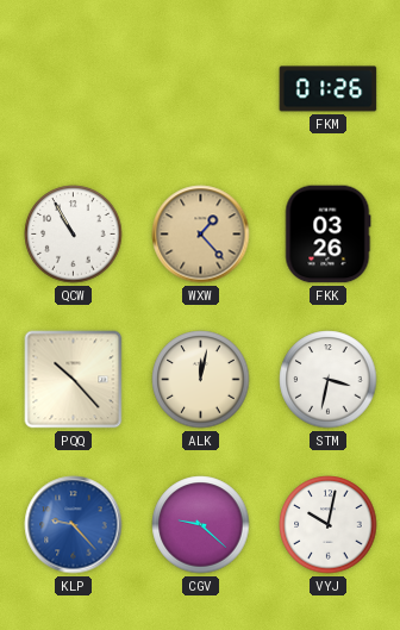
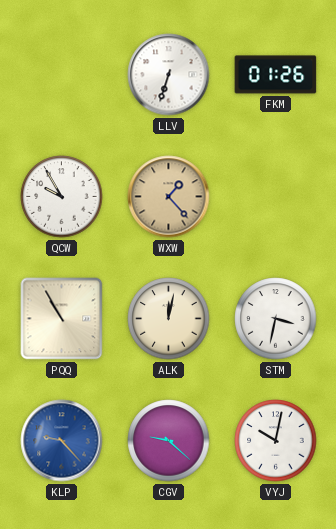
LLV: none -> 6:33
QCW: 10:55 -> 9:55
FKK: 03:26 -> none
PQQ: 10:23 -> 10:55
